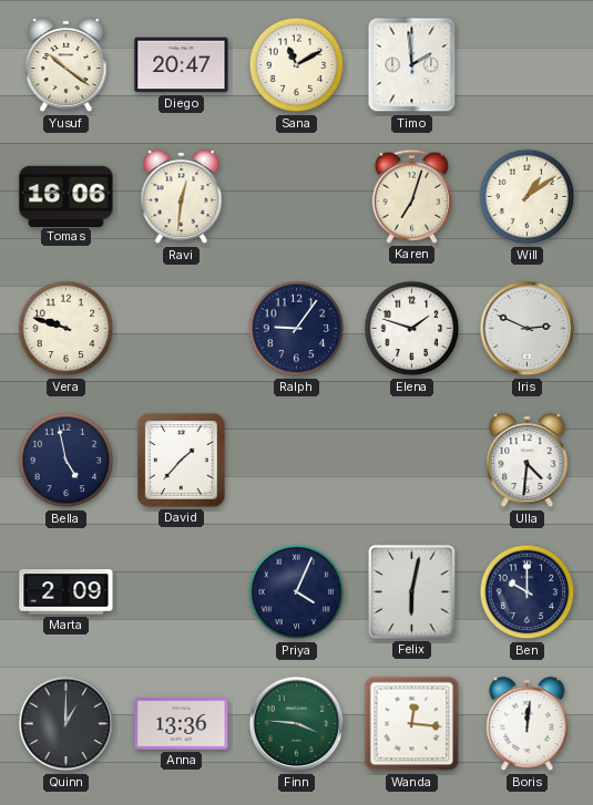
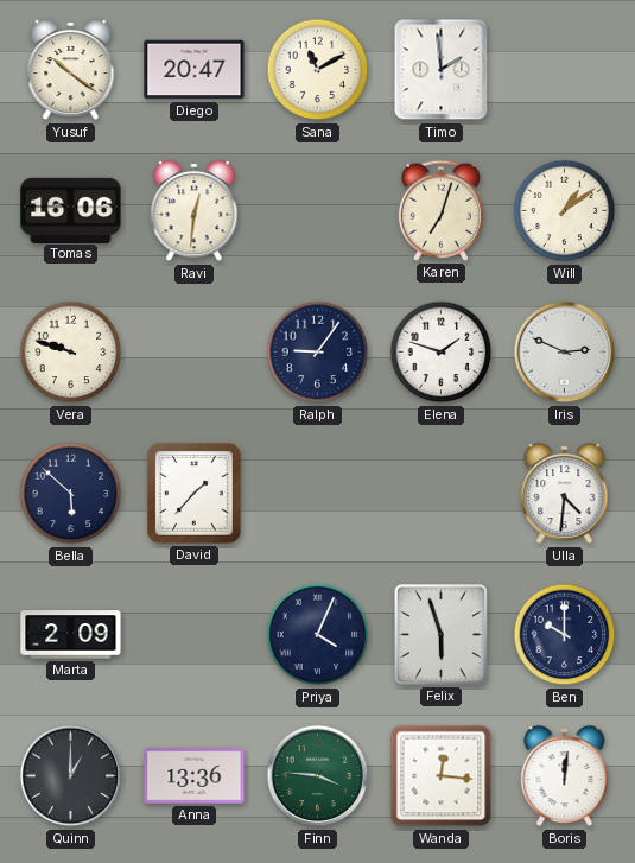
Bella: 4:58 -> 5:52
Felix: 6:02 -> 5:57
